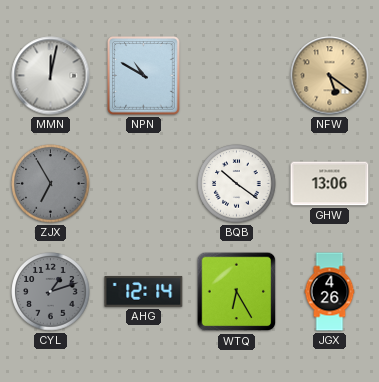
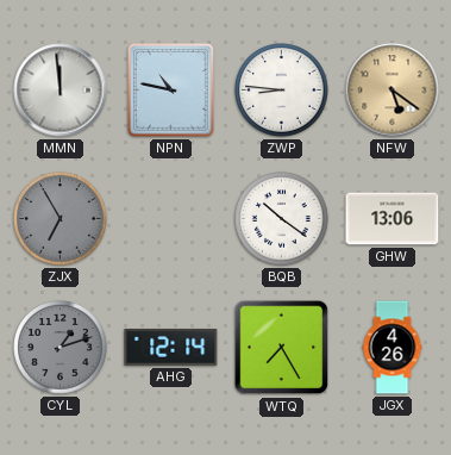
MMN: 12:02 -> 11:59
NPN: 10:50 -> 10:47
ZWP: none -> 8:46
WTQ: 6:25 -> 7:25
